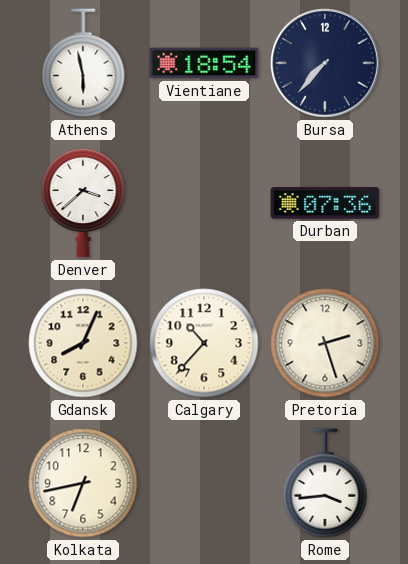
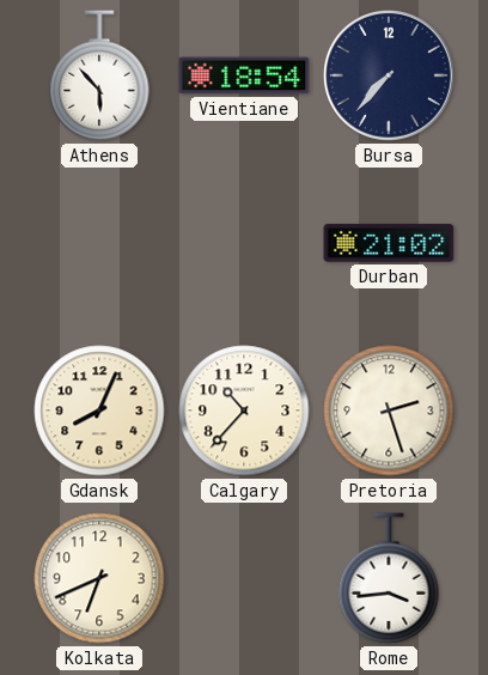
Athens: 5:58 -> 5:53
Denver: 3:38 -> none
Durban: 07:36 -> 21:02
Kolkata: 6:43 -> 6:41
